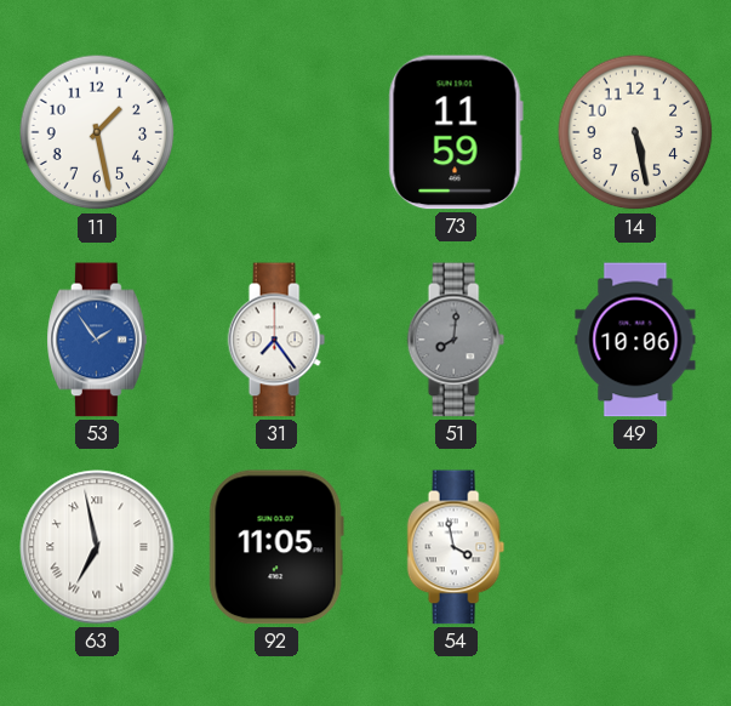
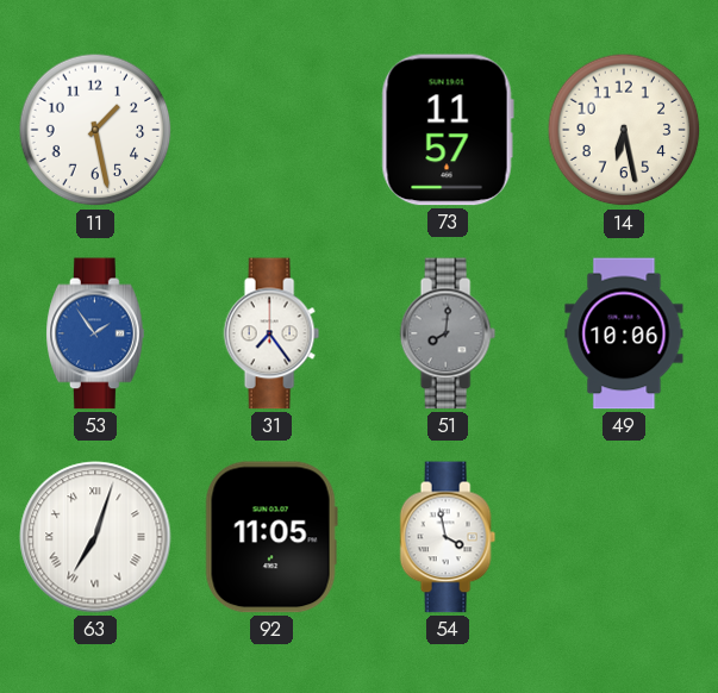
73: 11:59 -> 11:57
14: 5:28 -> 6:28
63: 6:58 -> 7:03
